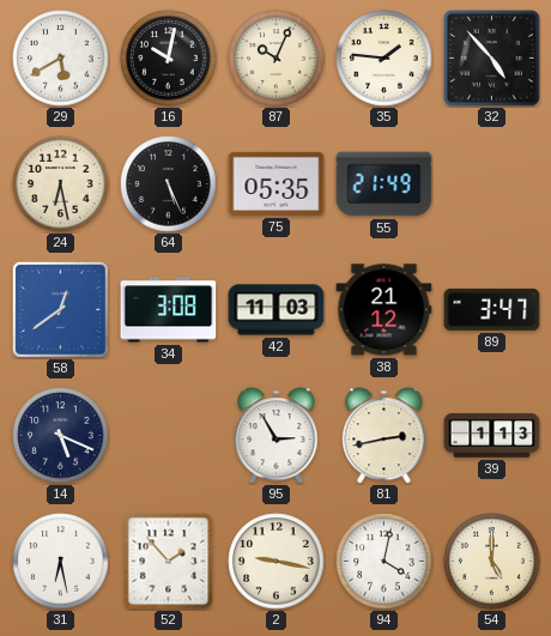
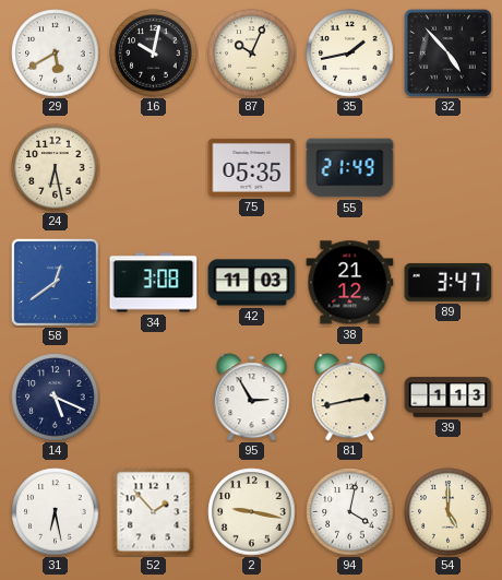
35: 1:46 -> 1:43
64: 5:26 -> none
